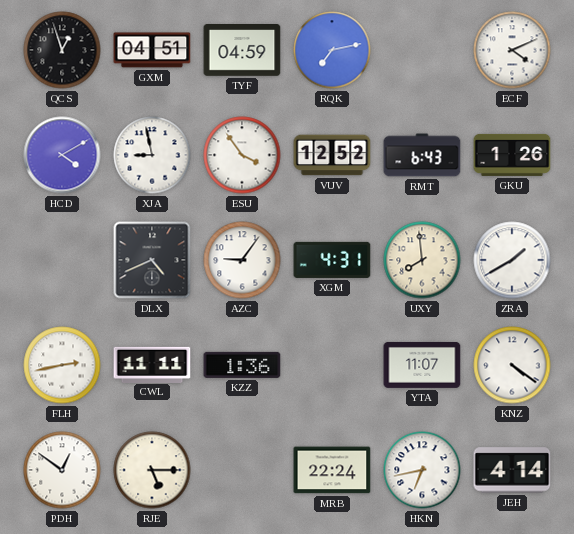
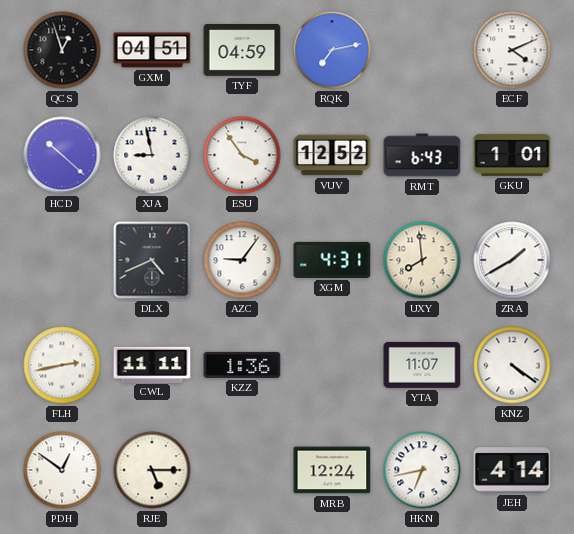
HCD: 4:10 -> 10:22
GKU: 1:26 -> 1:01
MRB: 22:24 -> 12:24
